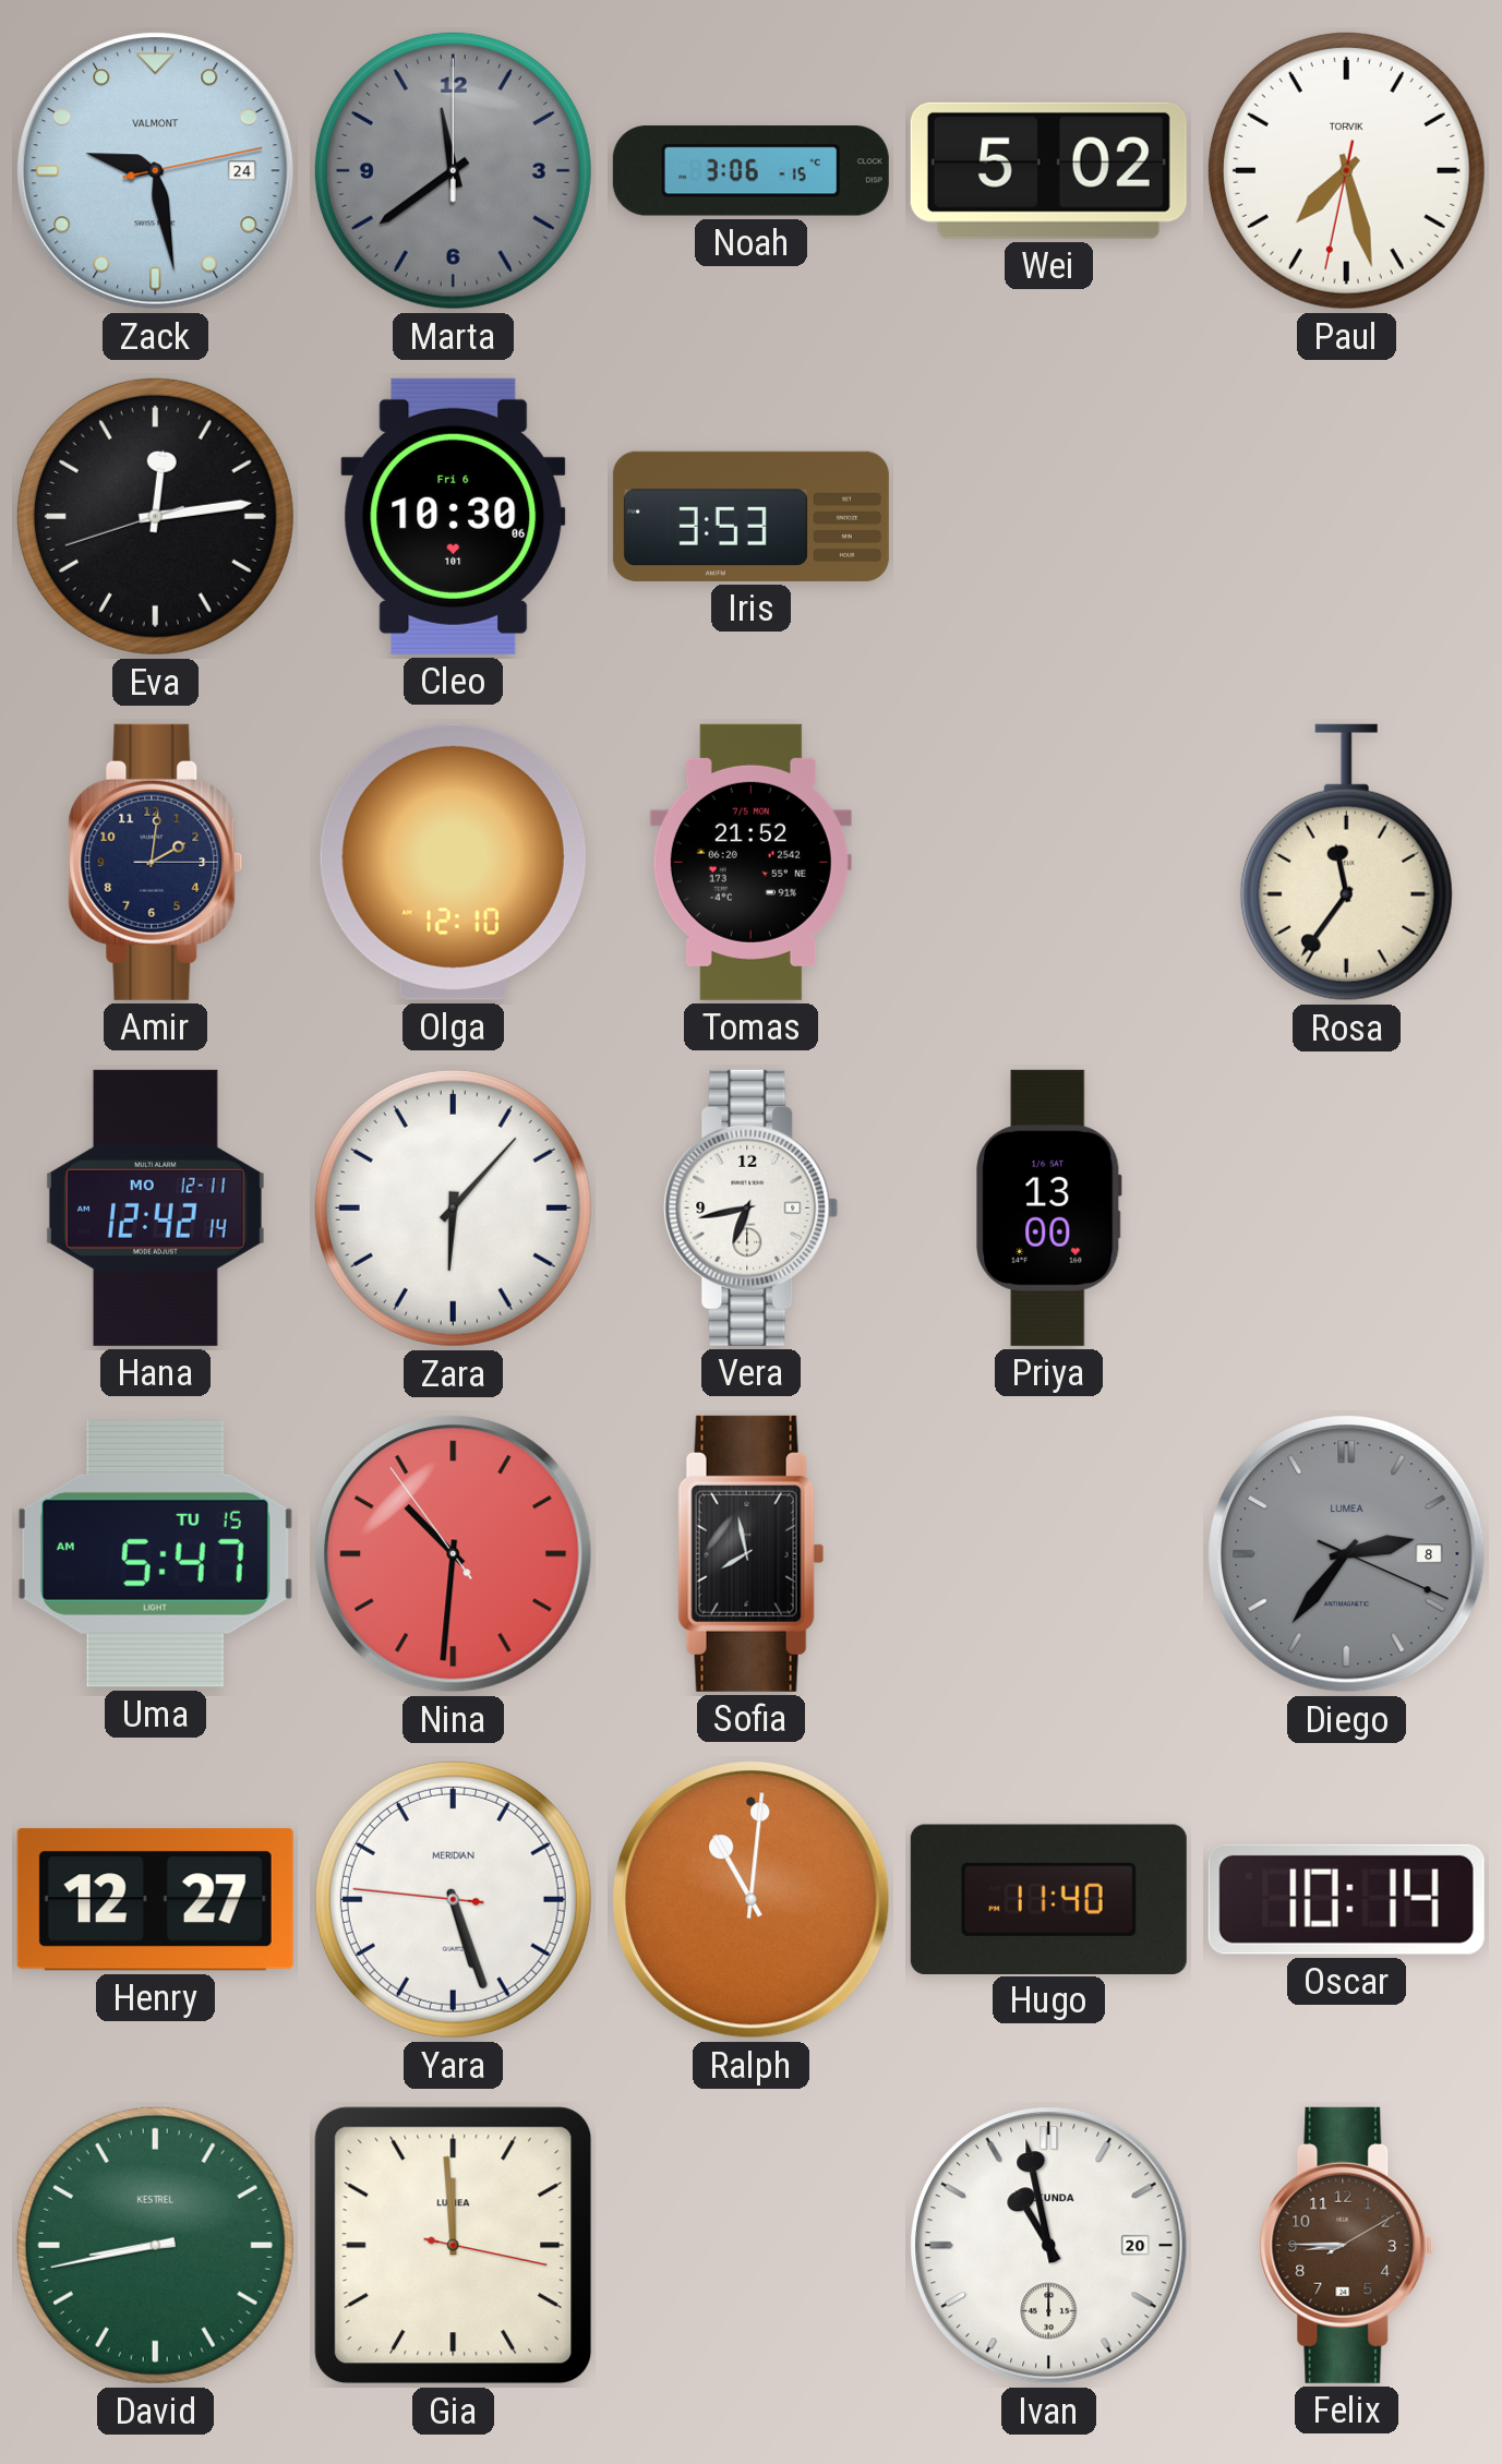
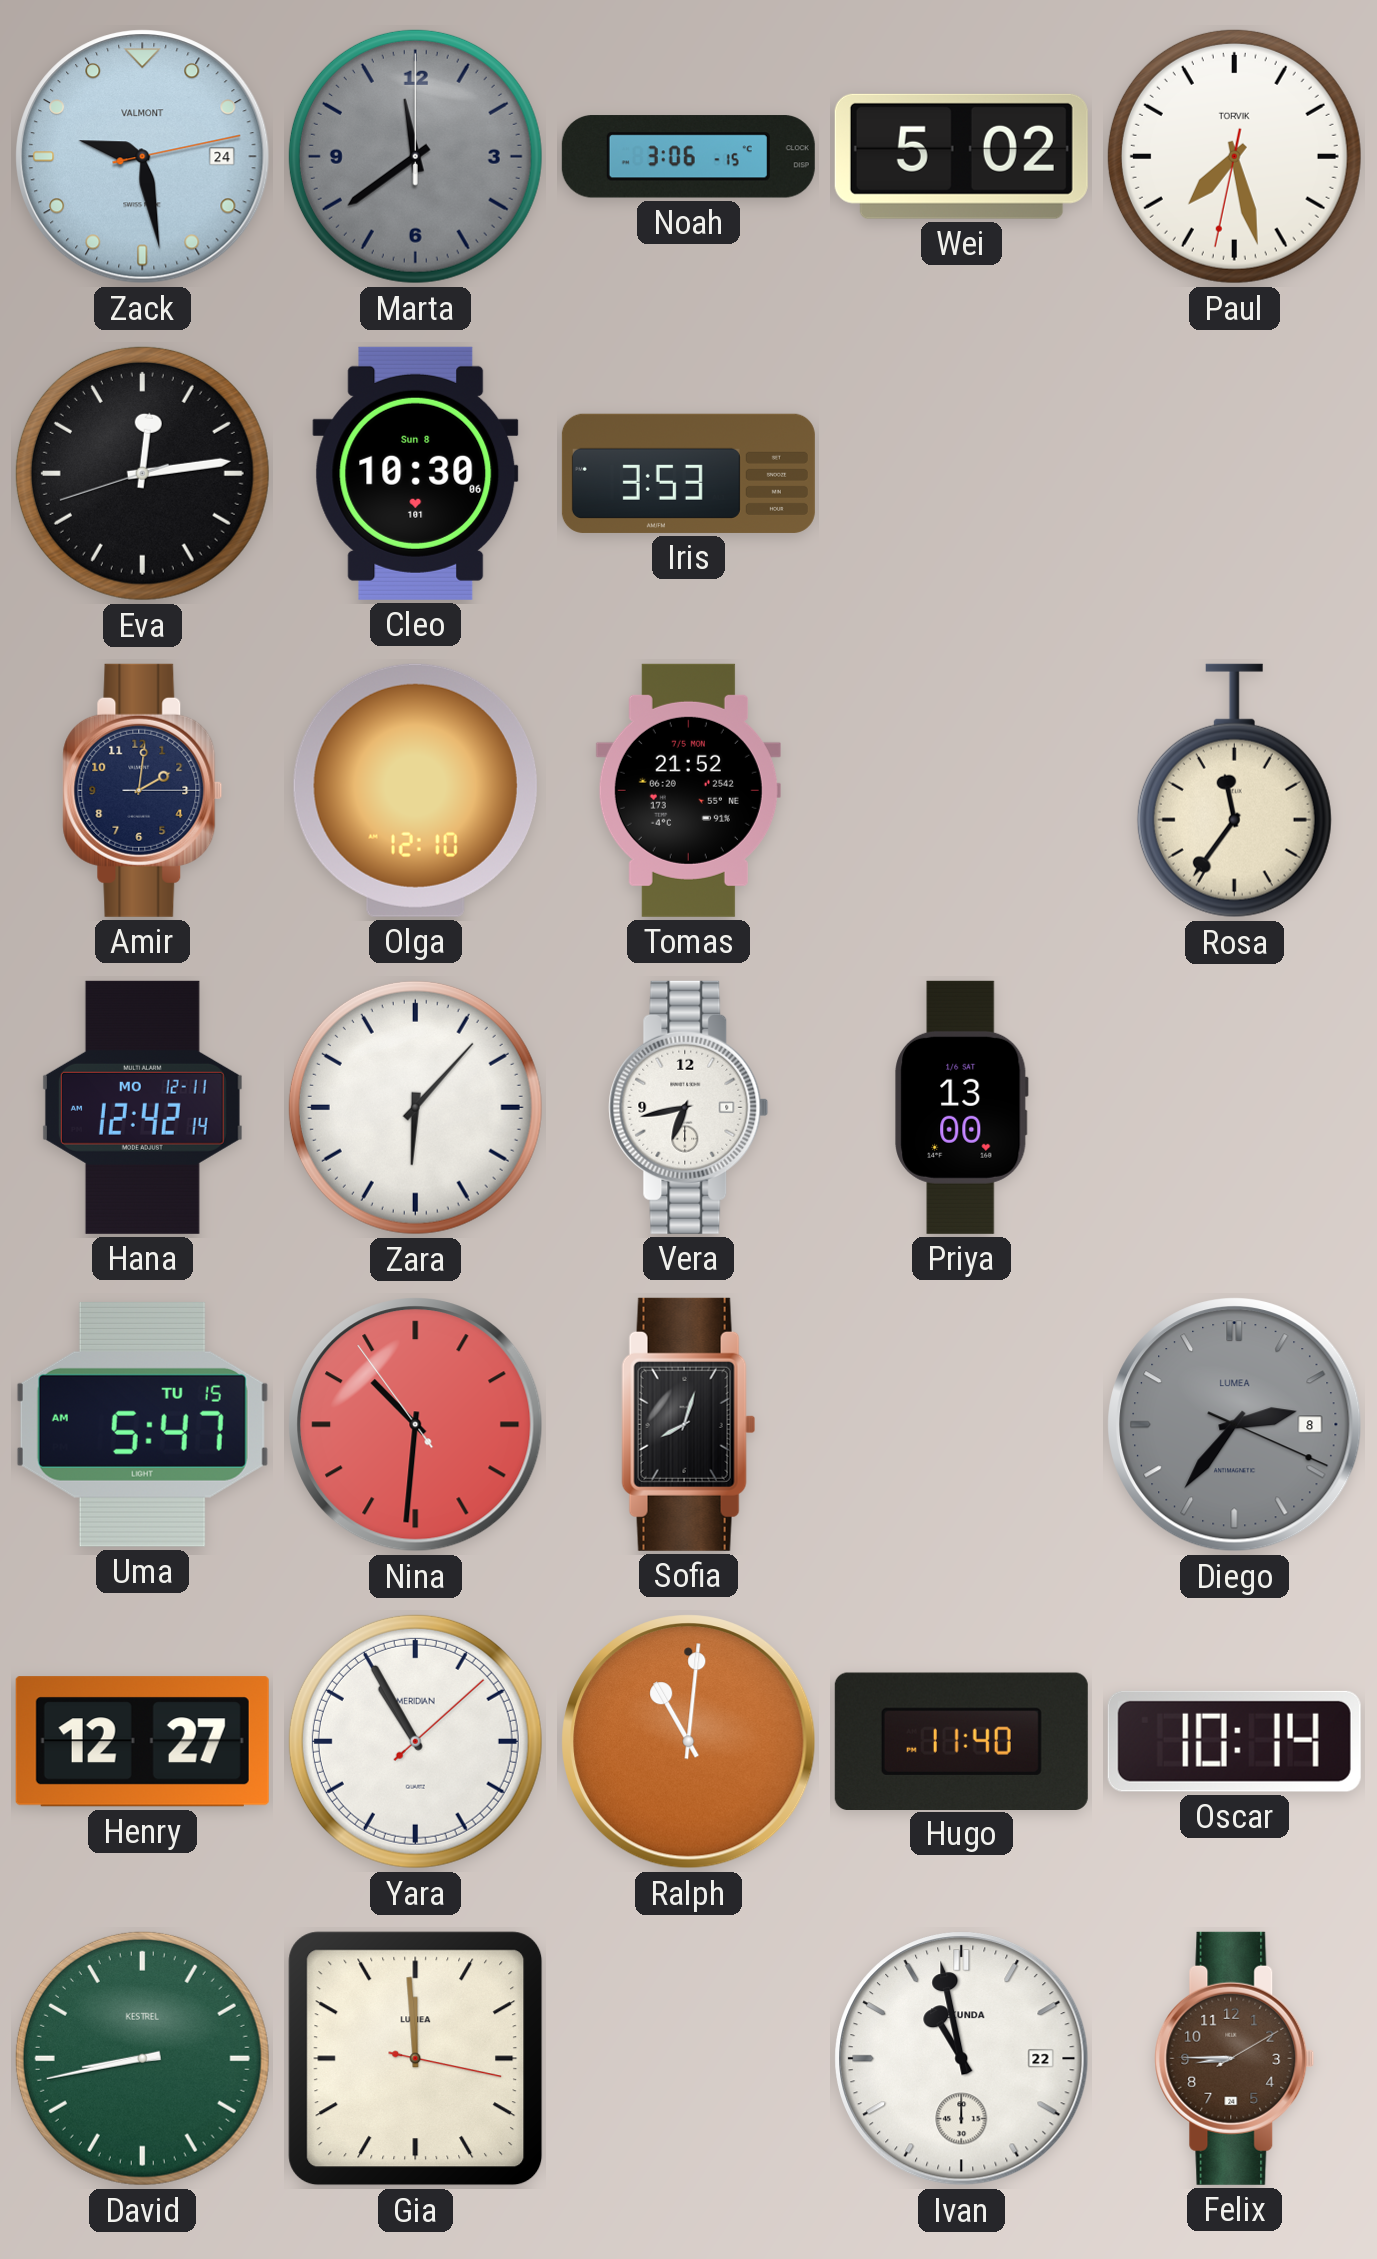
Cleo date: Fri 6 -> Sun 8
Sofia: 7:58 -> 8:03
Yara: 5:26 -> 10:55
Ivan date: 20 -> 22
